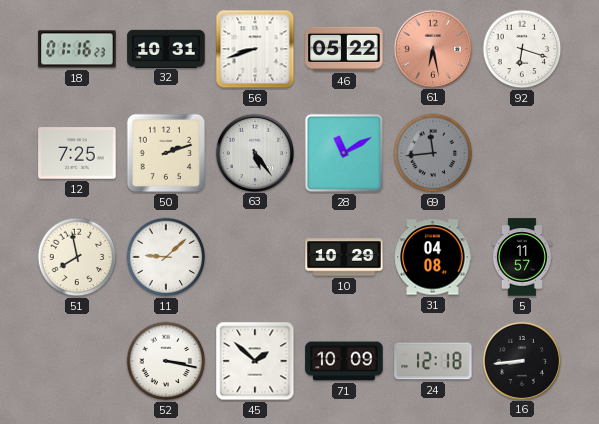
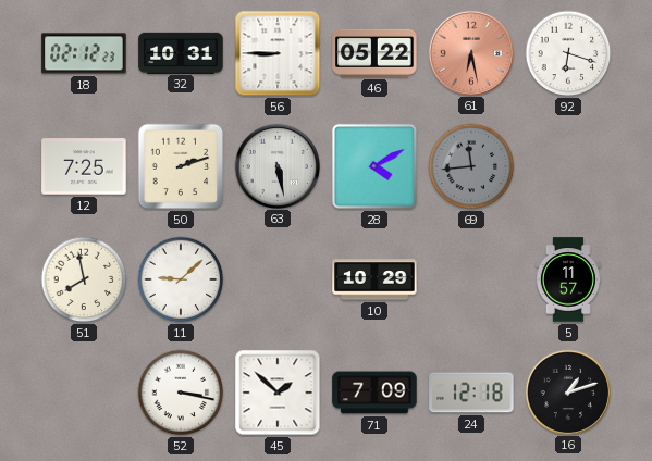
18: 01:16 -> 02:12
56: 8:42 -> 8:45
63: 5:24 -> 5:28
28: 11:10 -> 4:10
31: 04:08 -> none
71: 10:09 -> 7:09
16: 8:44 -> 1:12
